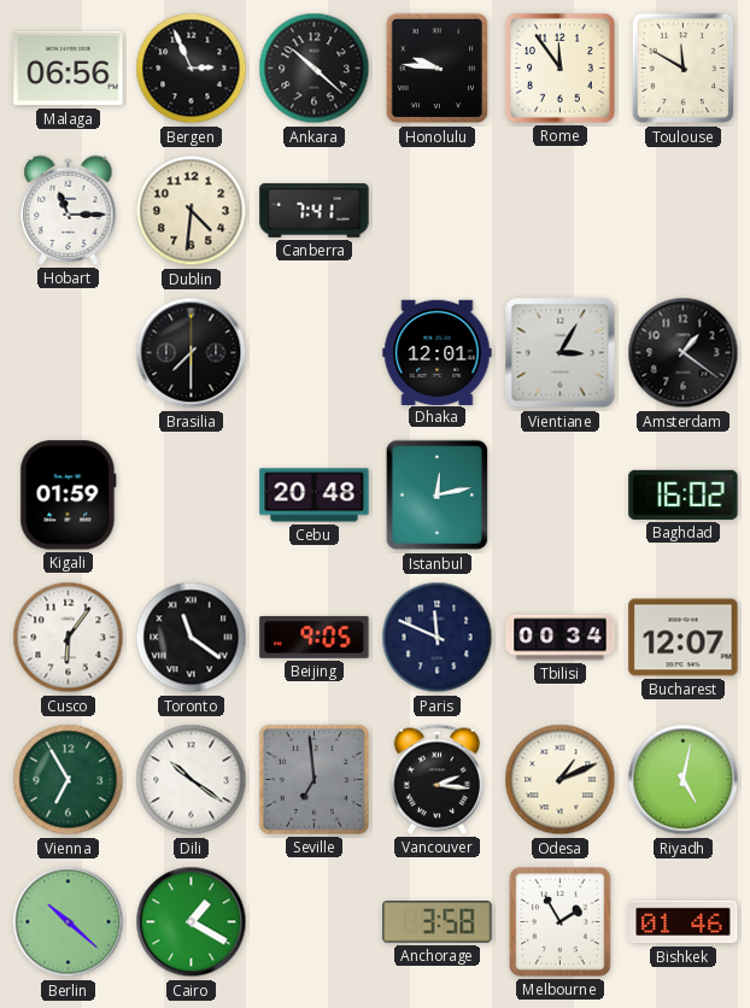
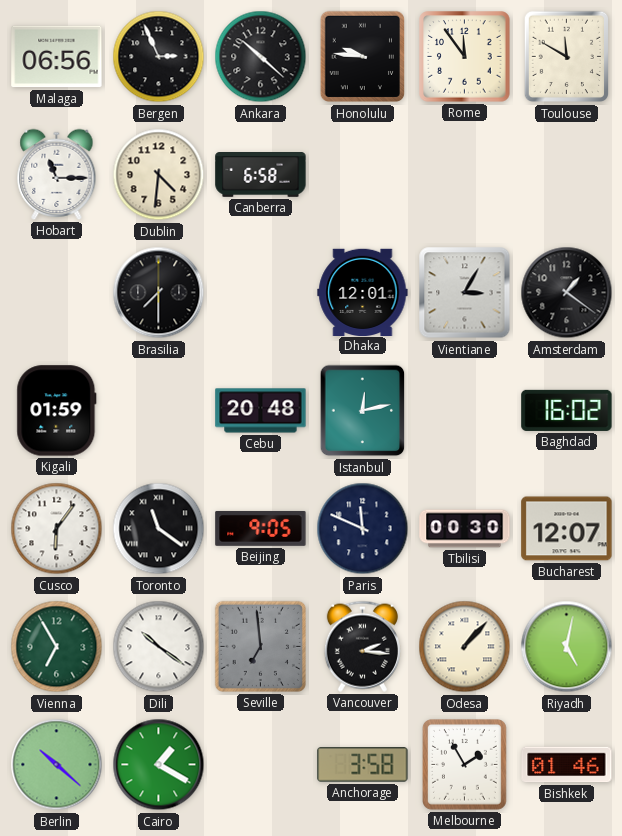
Canberra: 7:41 -> 6:58
Tbilisi: 00:34 -> 00:30
Odesa: 1:11 -> 1:07
